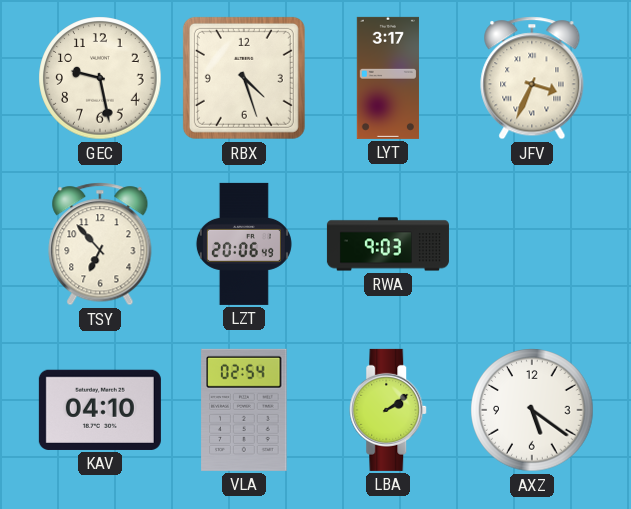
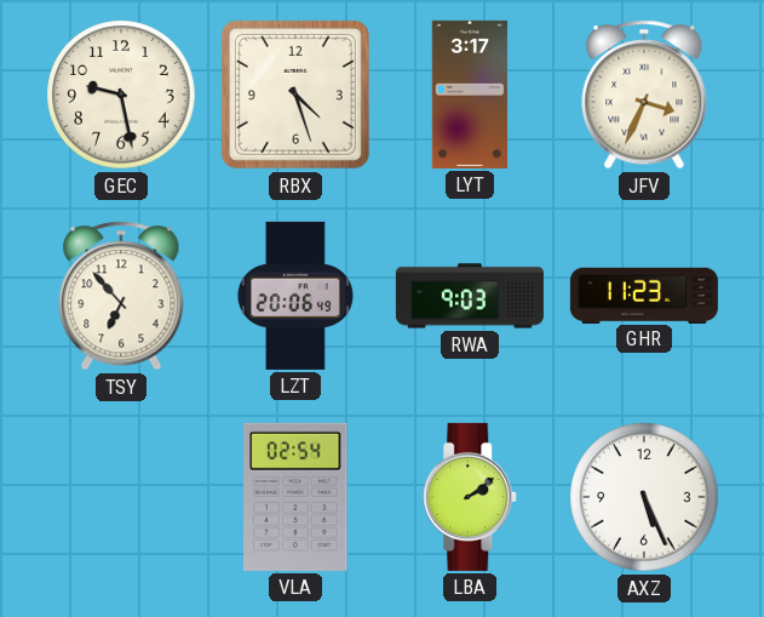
GHR: none -> 11:23
KAV: 04:10 -> none
AXZ: 5:21 -> 5:26
